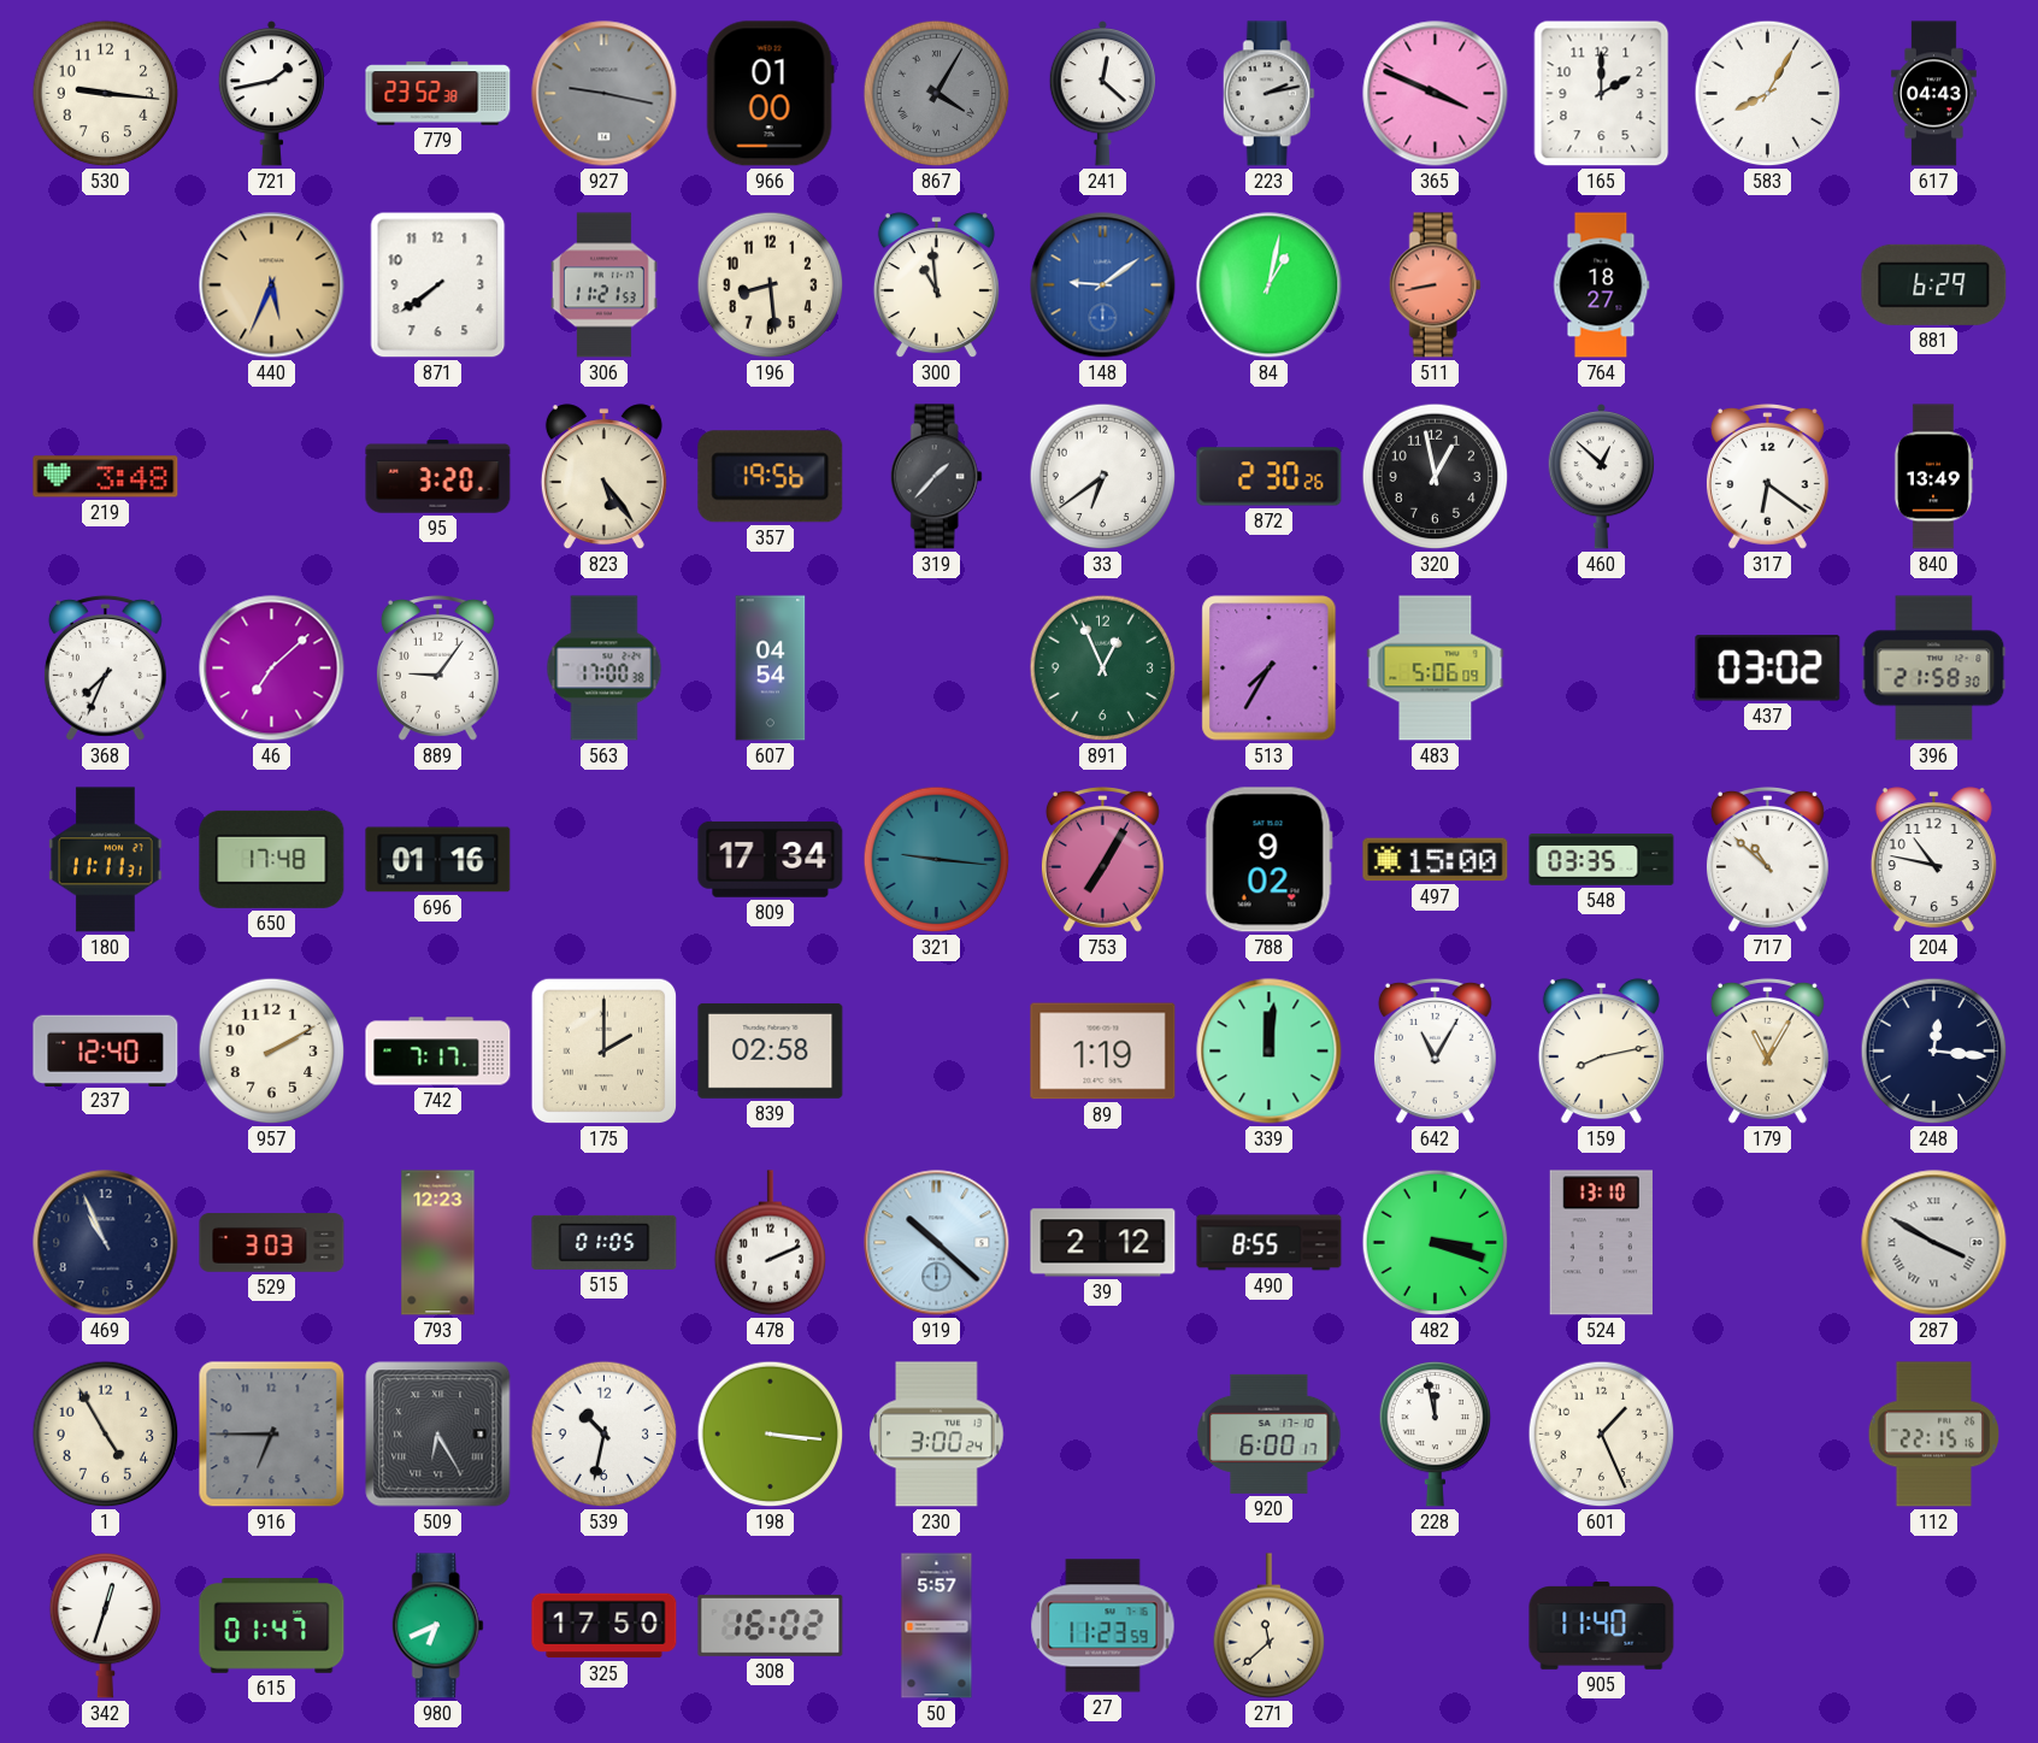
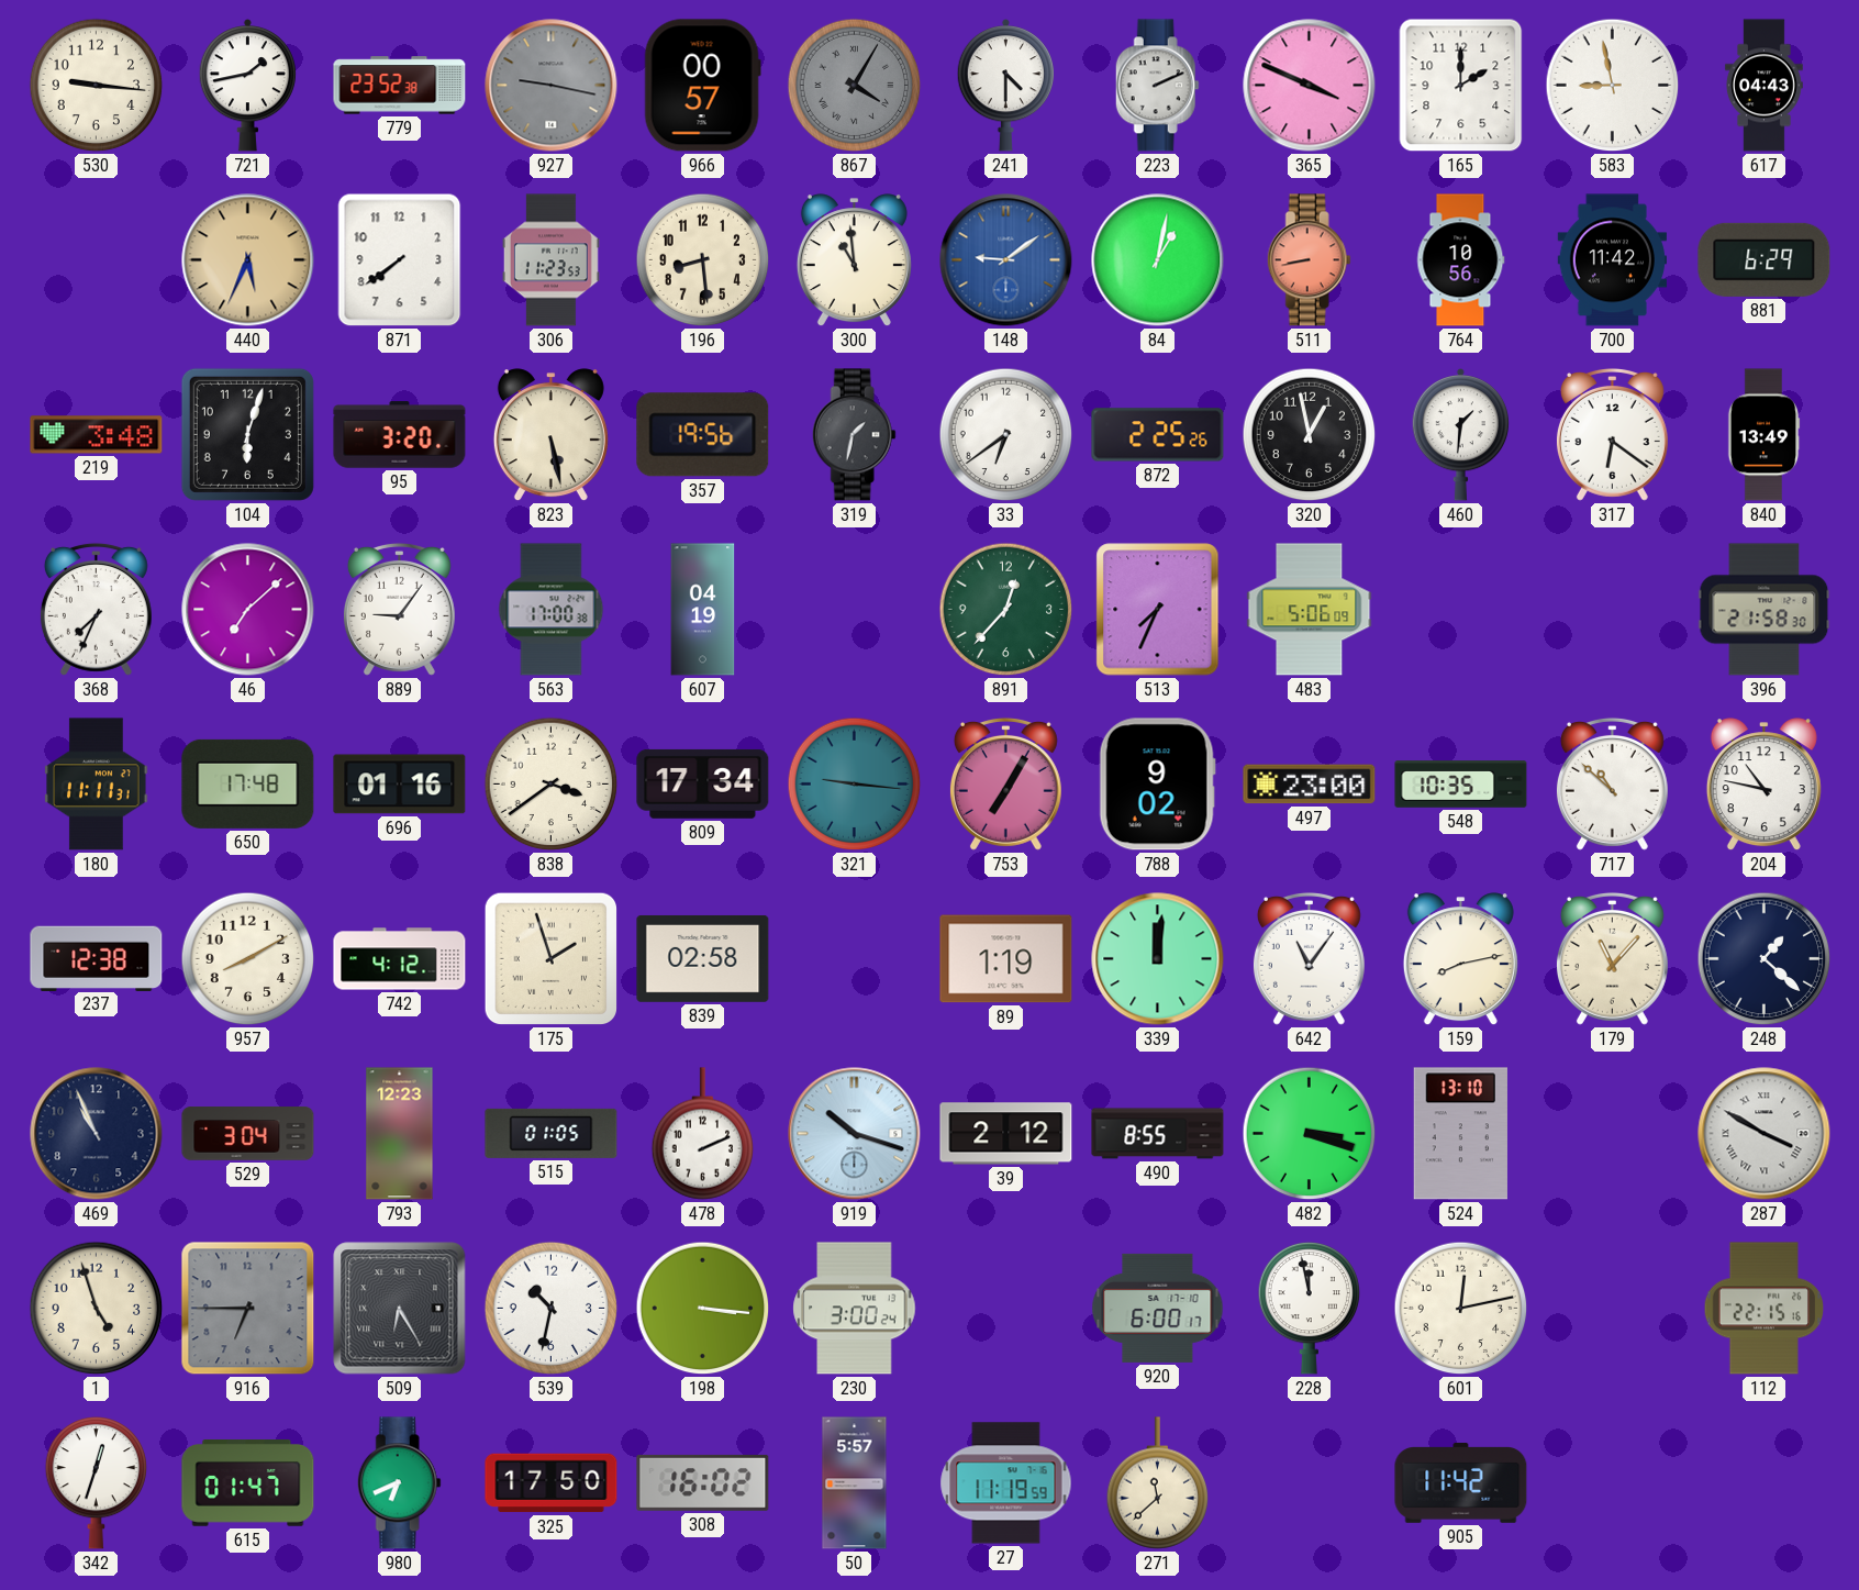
966: 01:00 -> 00:57
241: 12:22 -> 4:30
223: 2:13 -> 2:11
583: 8:05 -> 8:58
306: 11:21 -> 11:23
764: 18:27 -> 10:56
700: none -> 11:42
104: none -> 6:03
823: 5:24 -> 5:28
319: 1:37 -> 1:32
872: 2:30 -> 2:25
460: 12:52 -> 1:31
607: 04:54 -> 04:19
891: 12:56 -> 12:37
513: 7:35 -> 7:34
437: 03:02 -> none
838: none -> 3:39
497: 15:00 -> 23:00
548: 03:35 -> 10:35
237: 12:40 -> 12:38
957: 2:10 -> 8:10
742: 7:17 -> 4:12
175: 2:00 -> 1:57
642: 11:05 -> 11:06
179: 11:05 -> 11:07
248: 12:16 -> 1:22
529: 3:03 -> 3:04
919: 10:22 -> 10:18
1: 4:55 -> 4:57
601: 1:26 -> 12:13
27: 11:23 -> 11:19
905: 11:40 -> 11:42
